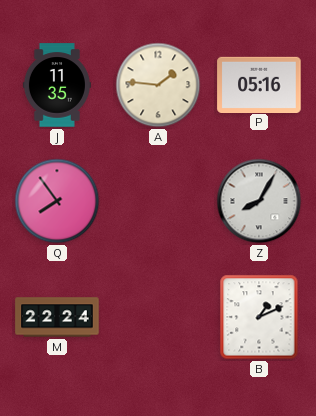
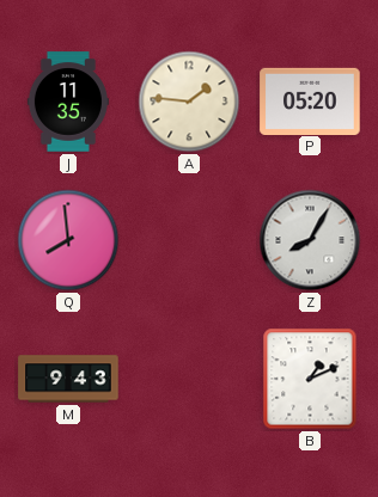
P: 05:16 -> 05:20
Q: 7:54 -> 7:59
M: 22:24 -> 9:43
